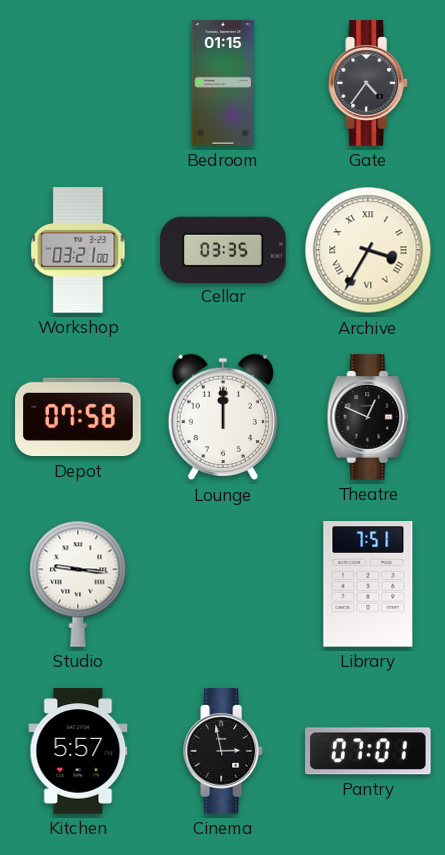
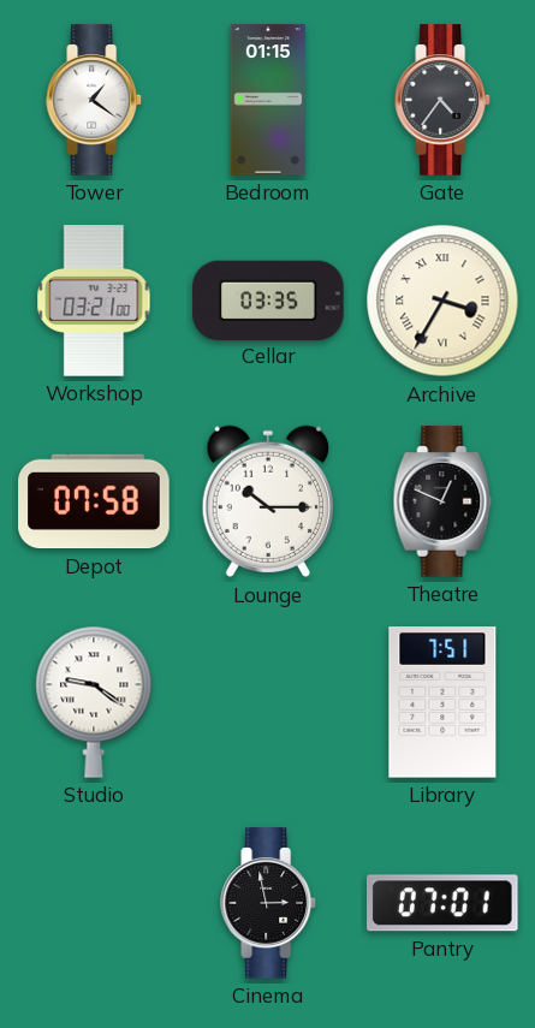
Tower: none -> 1:21
Lounge: 12:00 -> 10:15
Studio: 9:16 -> 9:21
Kitchen: 5:57 -> none
